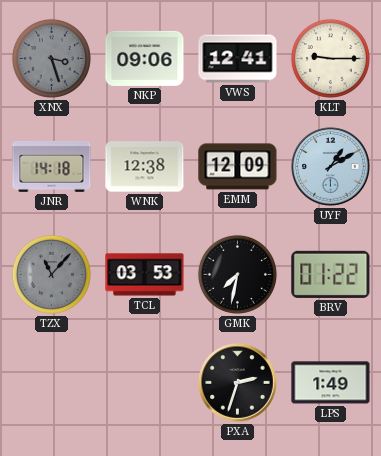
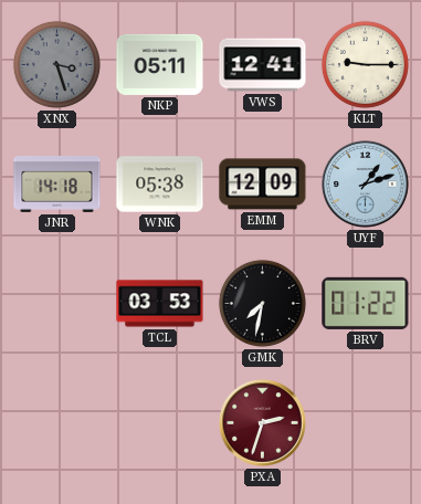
NKP: 09:06 -> 05:11
WNK: 12:38 -> 05:38
UYF: 1:10 -> 1:12
TZX: 11:07 -> none
PXA dial: black -> burgundy
LPS: 1:49 -> none
